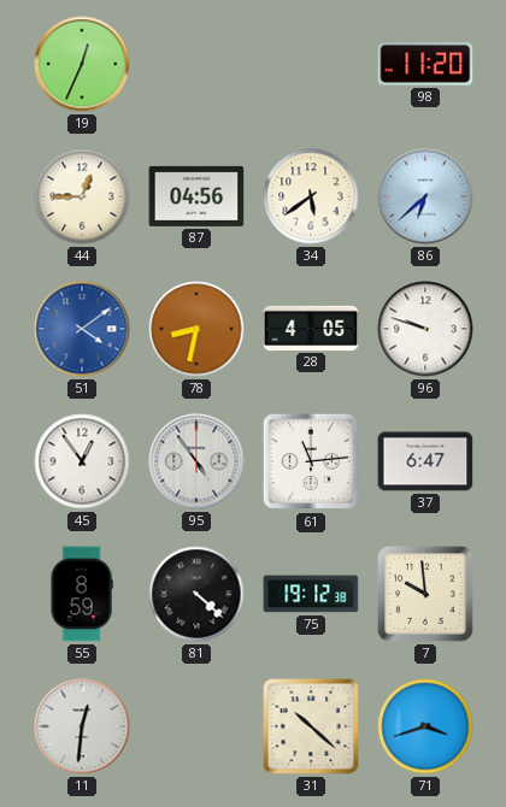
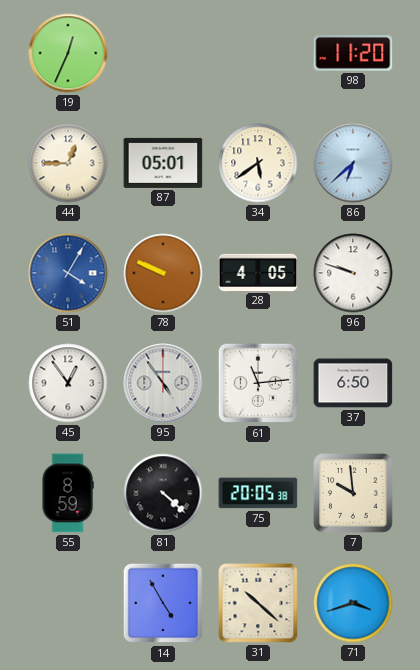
87: 04:56 -> 05:01
51: 4:09 -> 4:05
78: 8:32 -> 9:49
37: 6:47 -> 6:50
75: 19:12 -> 20:05
11: 12:31 -> none
14: none -> 4:55
